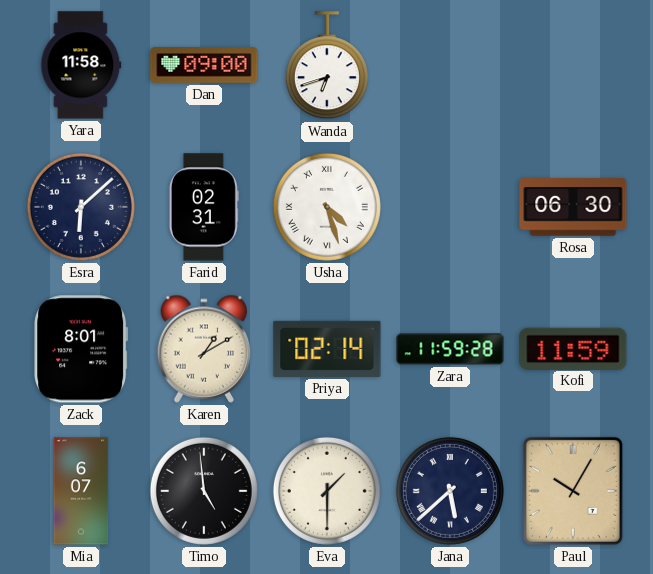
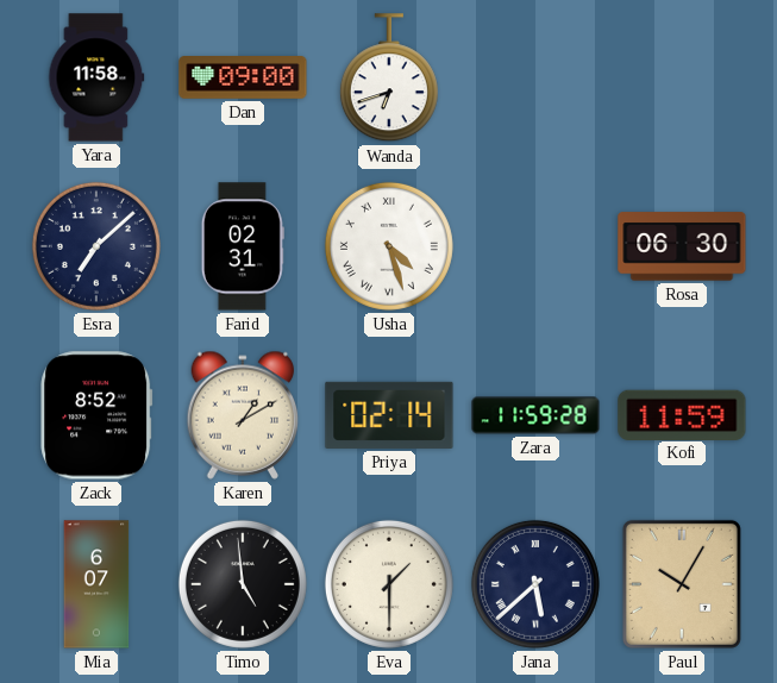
Esra: 6:08 -> 7:08
Zack: 8:01 -> 8:52
